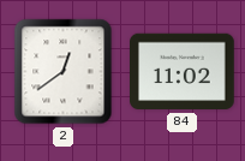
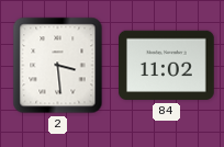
2: 12:39 -> 3:29
